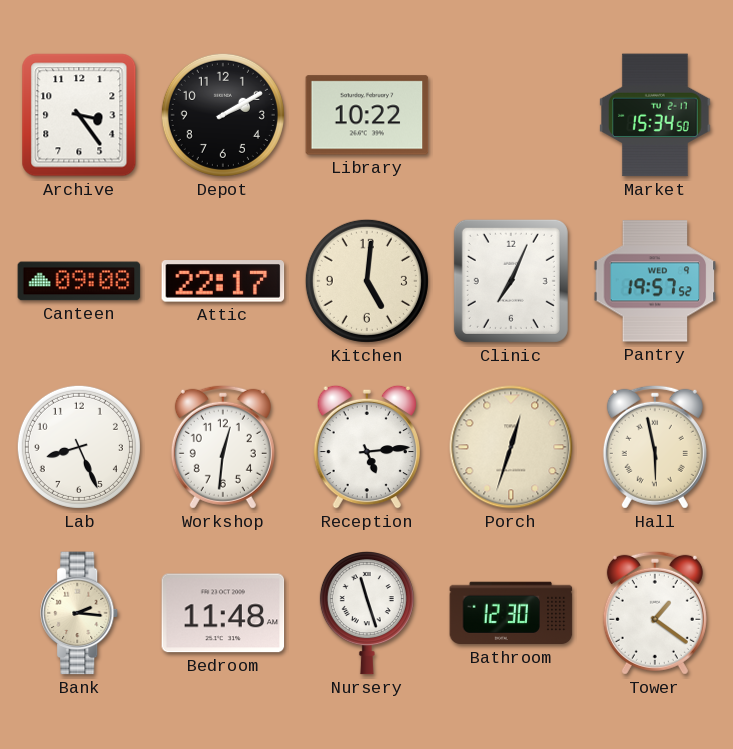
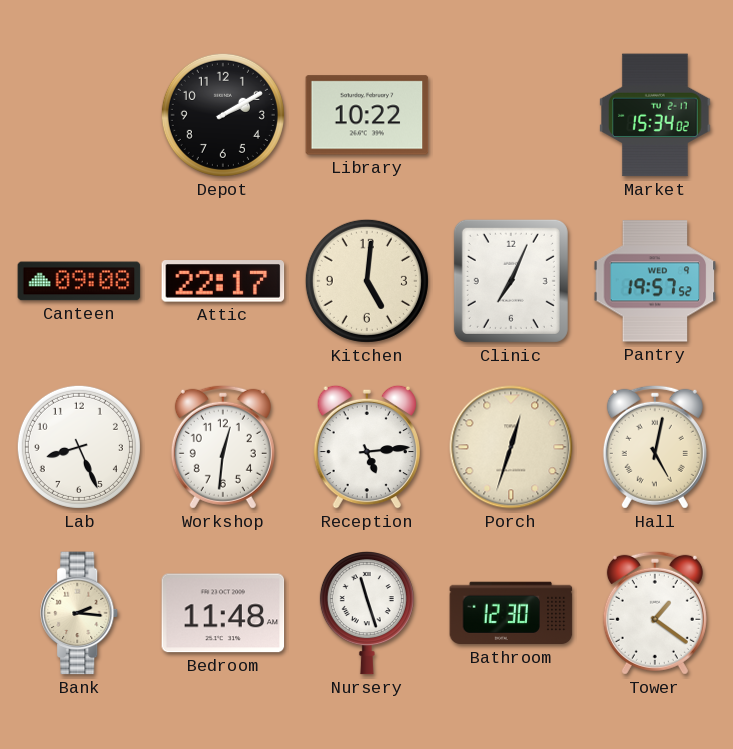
Archive: 3:24 -> none
Market: 15:34:50 -> 15:34:02
Hall: 5:58 -> 5:02
